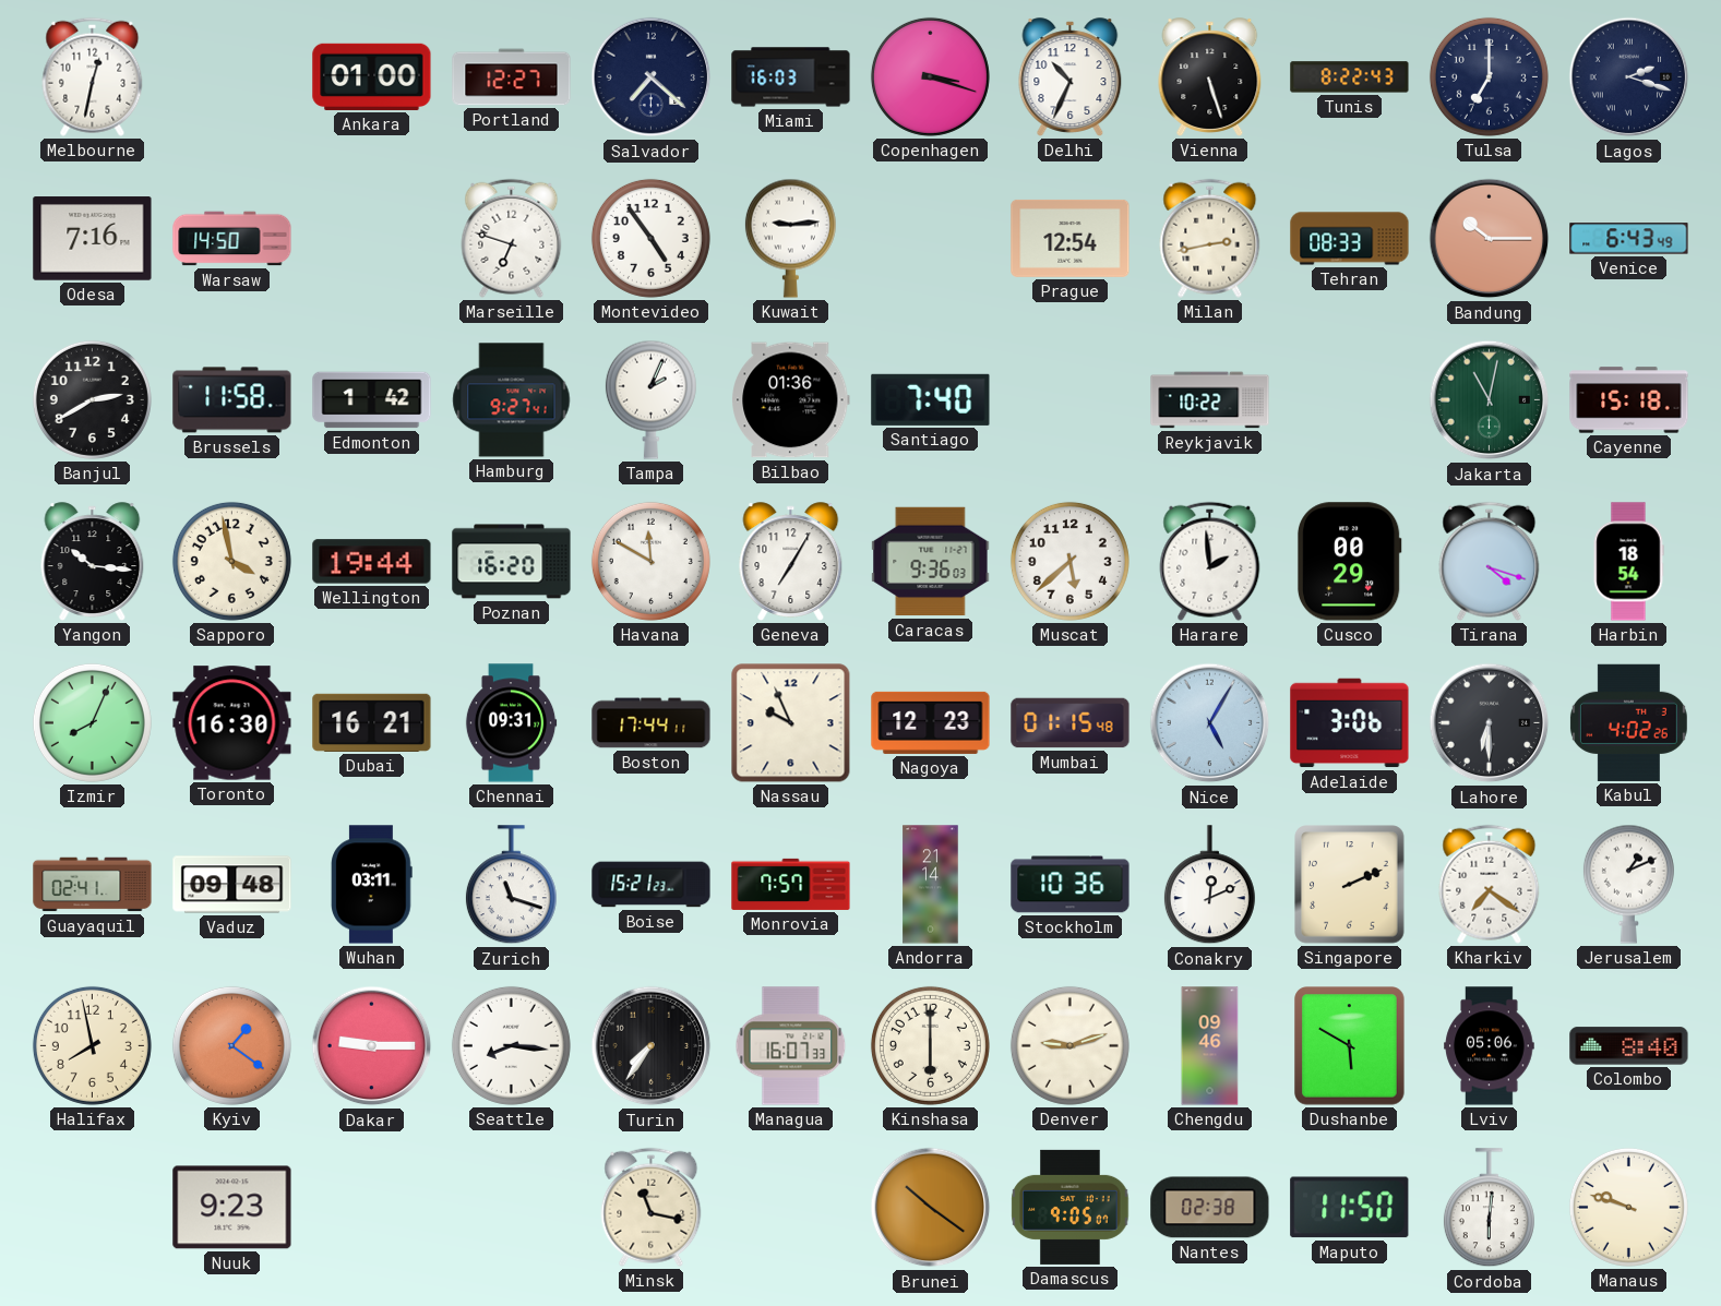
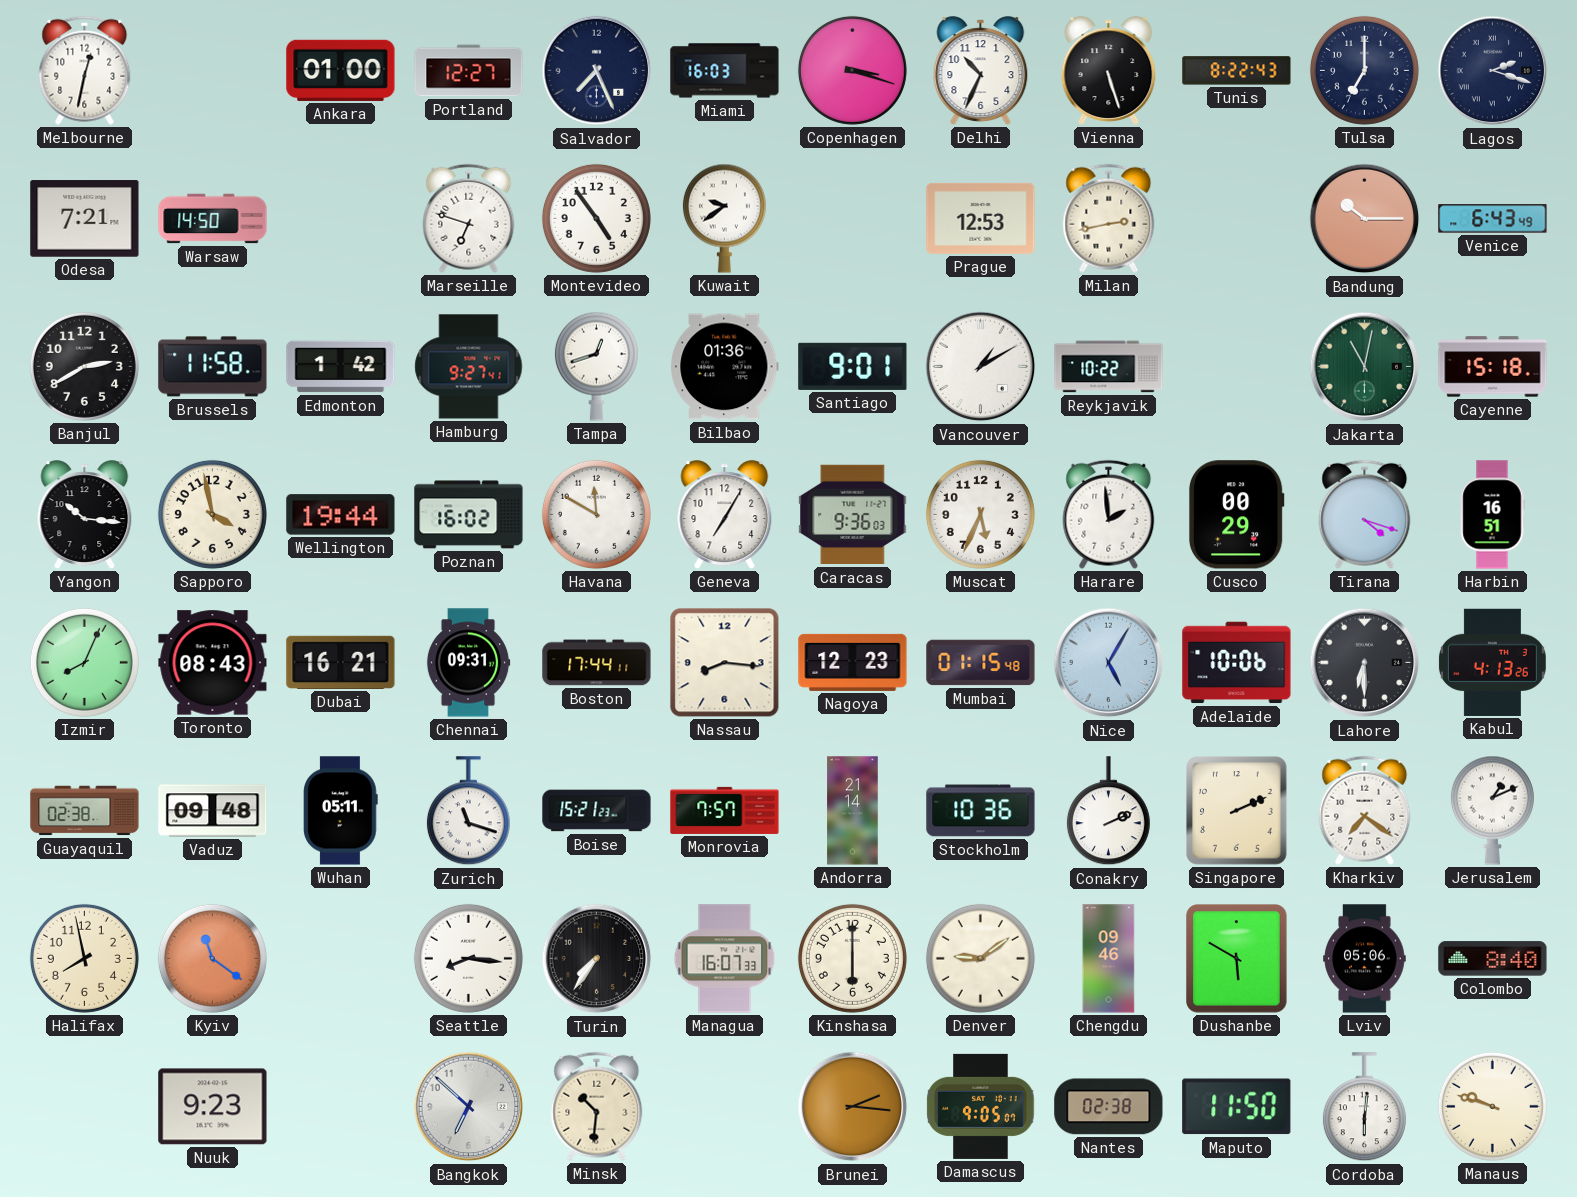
Salvador: 7:22 -> 7:26
Odesa: 7:16 -> 7:21
Kuwait: 9:14 -> 9:39
Prague: 12:54 -> 12:53
Tehran: 08:33 -> none
Tampa: 2:04 -> 12:42
Santiago: 7:40 -> 9:01
Vancouver: none -> 1:10
Poznan: 16:20 -> 16:02
Muscat: 5:38 -> 5:34
Harbin: 18:54 -> 16:51
Toronto: 16:30 -> 08:43
Nassau: 9:56 -> 8:16
Adelaide: 3:06 -> 10:06
Kabul: 4:02 -> 4:13
Guayaquil: 02:41 -> 02:38
Wuhan: 03:11 -> 05:11
Conakry: 12:11 -> 2:11
Kyiv: 1:21 -> 11:21
Dakar: 9:15 -> none
Denver: 9:12 -> 9:09
Bangkok: none -> 6:52
Minsk: 11:17 -> 10:31
Brunei: 10:21 -> 2:16
